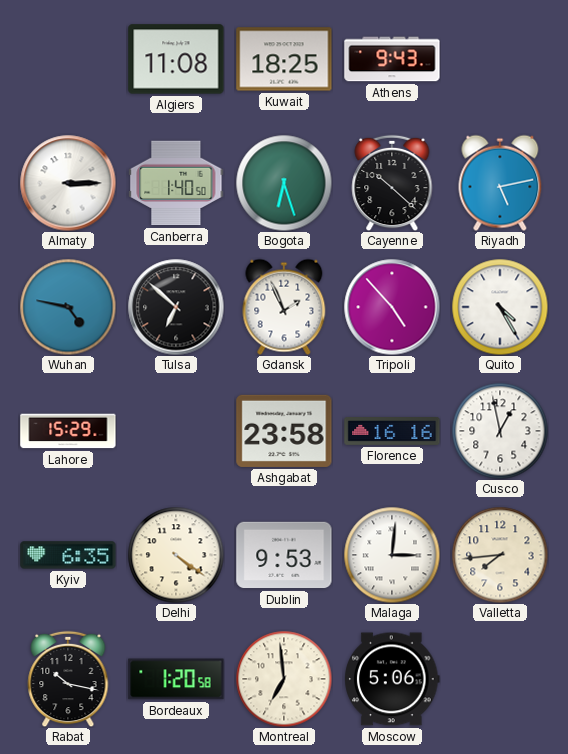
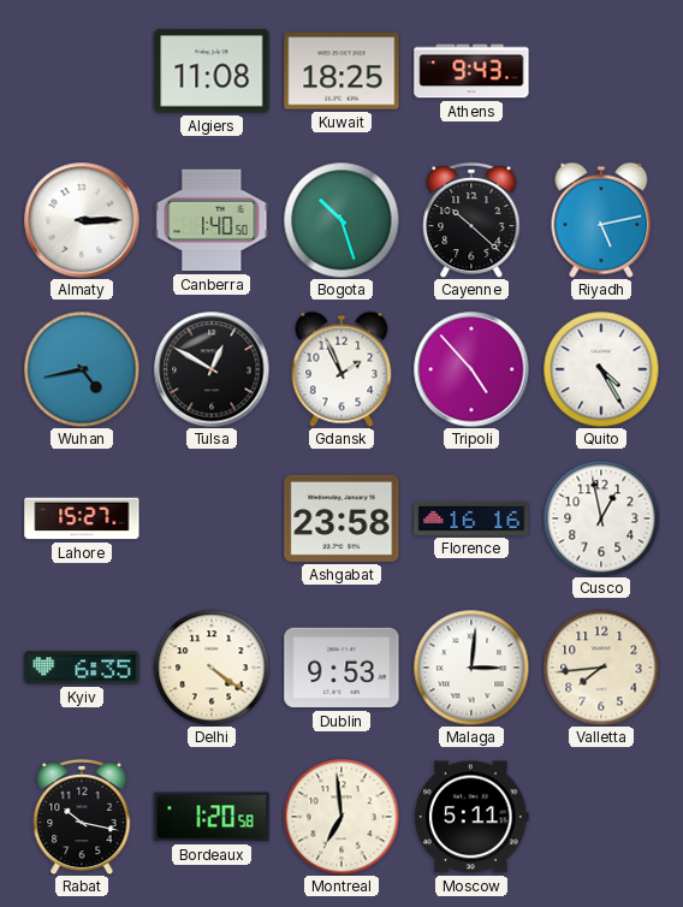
Bogota: 6:27 -> 10:27
Wuhan: 4:47 -> 4:43
Tulsa: 6:52 -> 12:50
Lahore: 15:29 -> 15:27
Moscow: 5:06 -> 5:11
